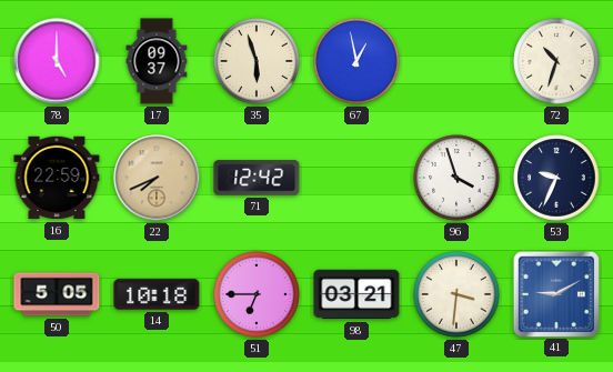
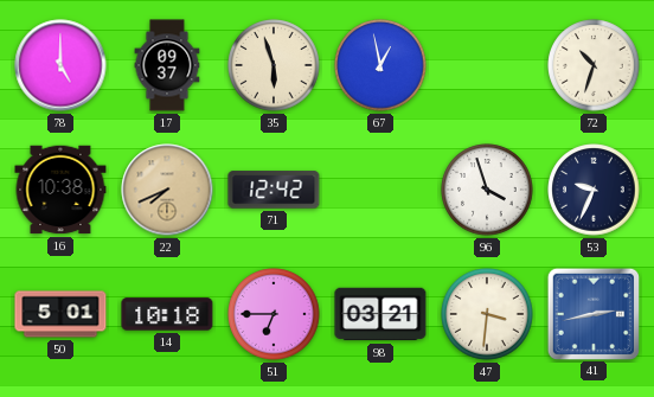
16: 22:59 -> 10:38
50: 5:05 -> 5:01
41: 9:10 -> 2:43
